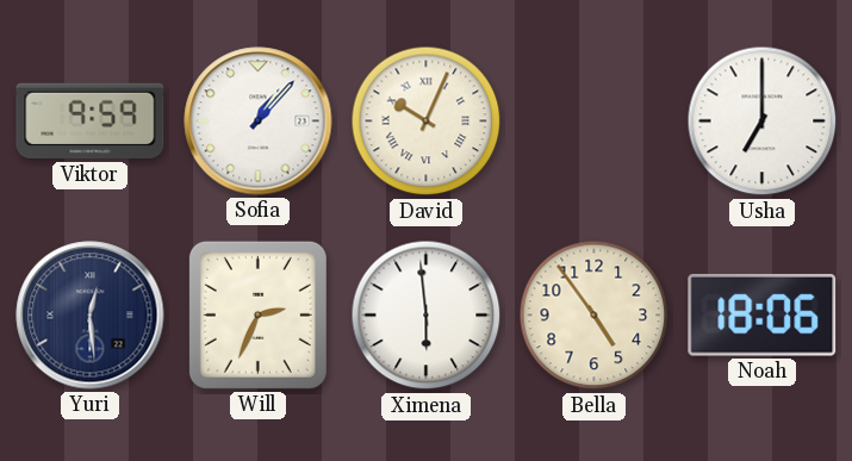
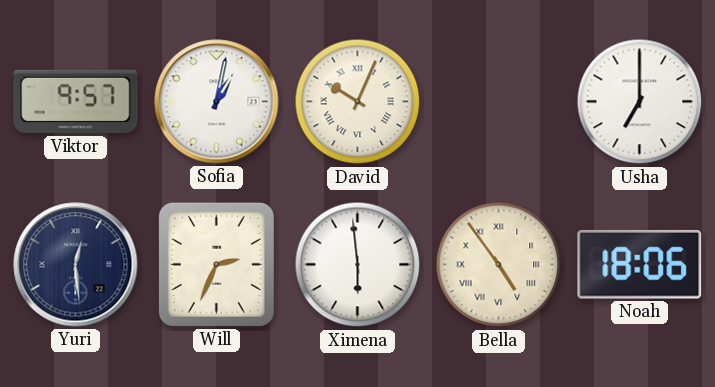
Viktor: 9:59 -> 9:57
Sofia: 1:07 -> 1:02
Bella numerals: Arabic -> Roman
